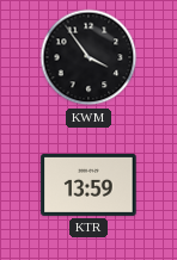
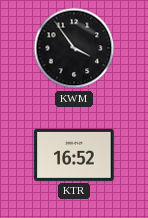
KTR: 13:59 -> 16:52
